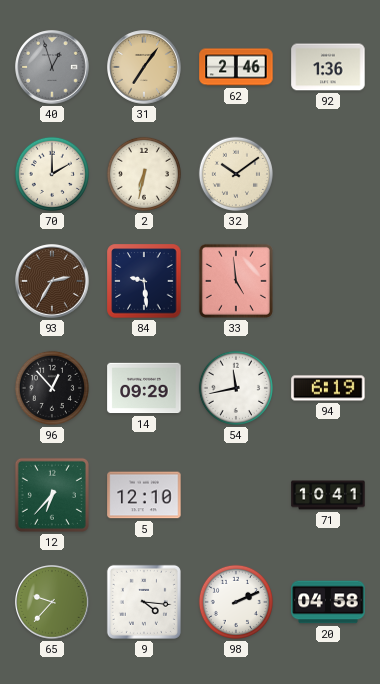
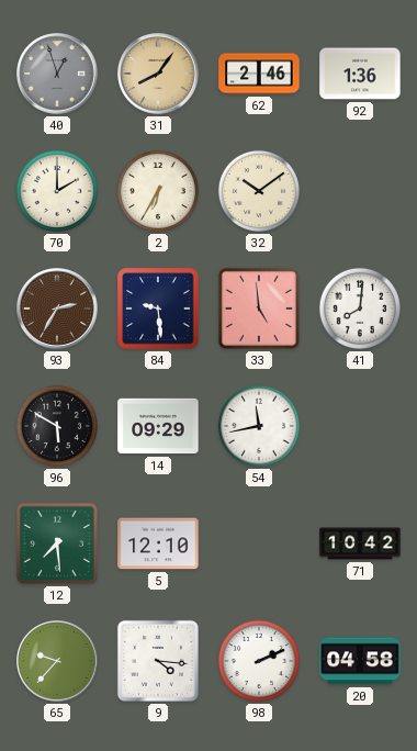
31: 7:06 -> 8:06
2: 6:32 -> 6:35
41: none -> 8:01
96: 12:53 -> 5:50
94: 6:19 -> none
12: 6:37 -> 7:29
71: 10:41 -> 10:42
